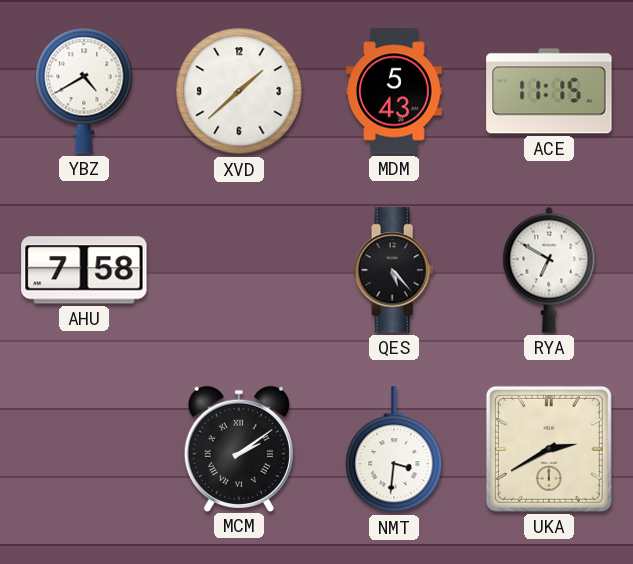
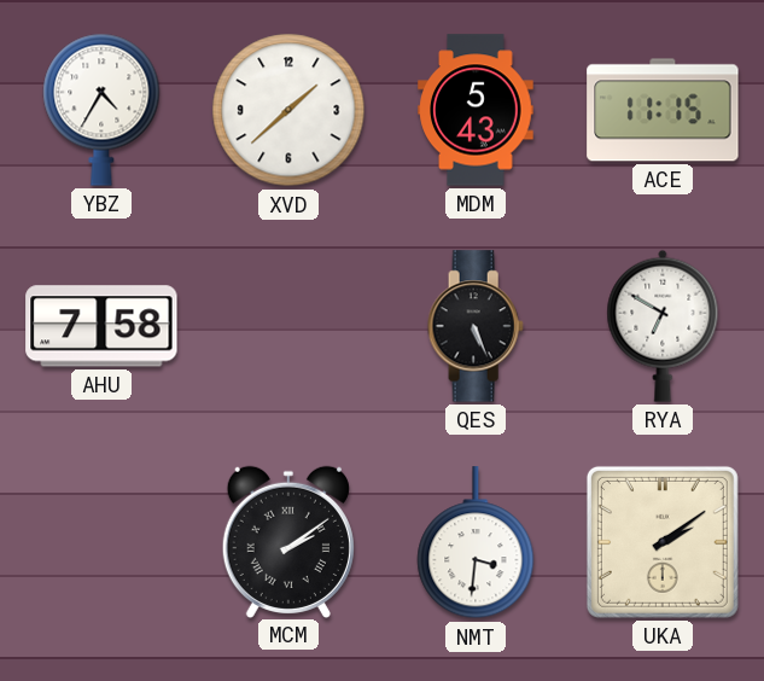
YBZ: 4:40 -> 4:35
QES: 5:23 -> 5:26
UKA: 2:40 -> 2:09
